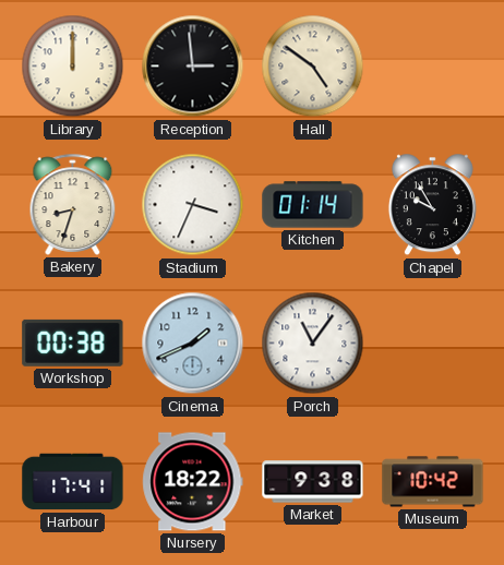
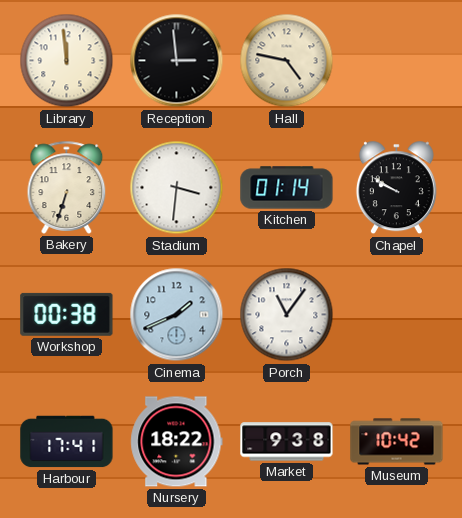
Library: 12:00 -> 11:59
Hall: 4:51 -> 4:47
Bakery: 8:33 -> 6:33
Stadium: 3:34 -> 3:31
Chapel: 9:55 -> 9:50
